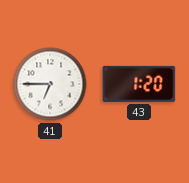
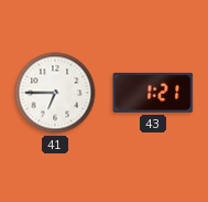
43: 1:20 -> 1:21
